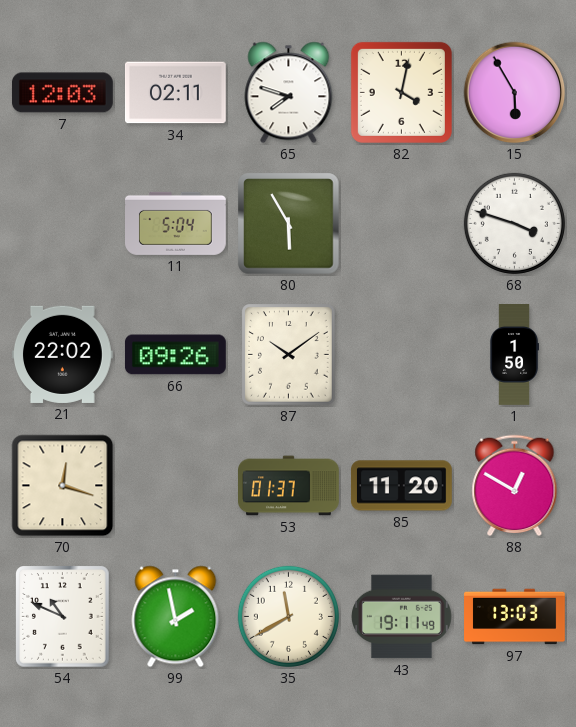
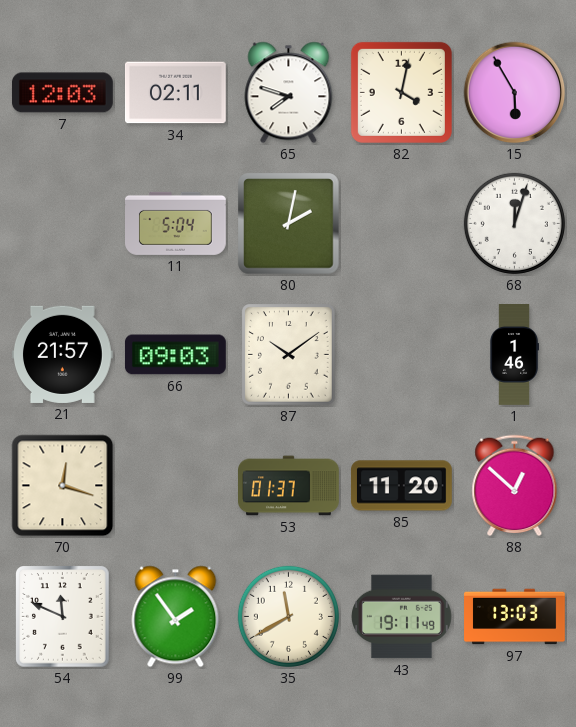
80: 5:55 -> 2:02
68: 3:48 -> 12:03
21: 22:02 -> 21:57
66: 09:26 -> 09:03
1: 1:50 -> 1:46
88: 12:50 -> 12:52
54: 10:49 -> 11:49
99: 1:58 -> 1:54
